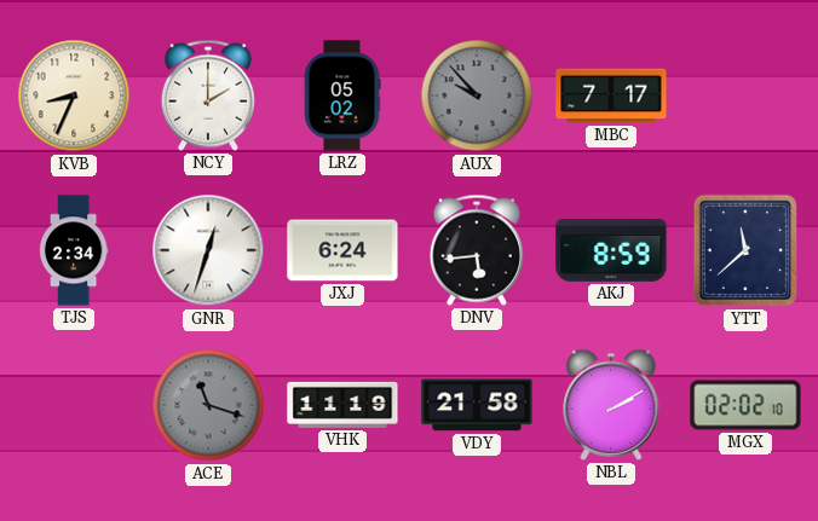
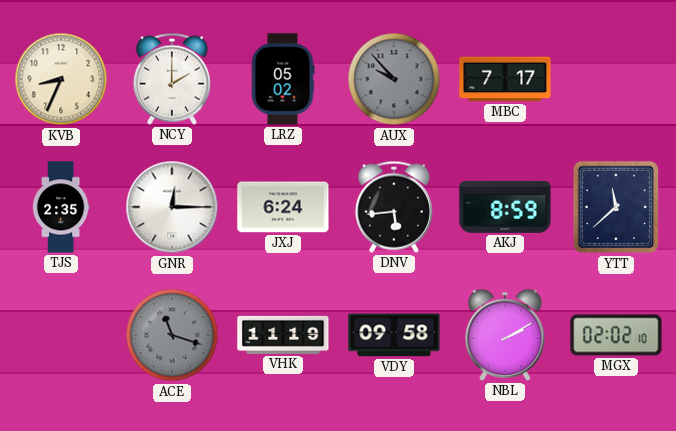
TJS: 2:34 -> 2:35
GNR: 12:33 -> 12:15
VDY: 21:58 -> 09:58
